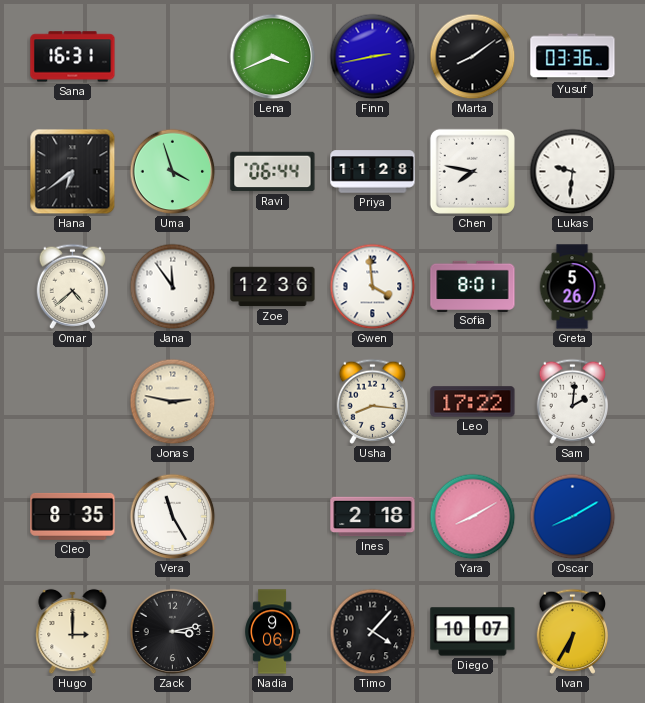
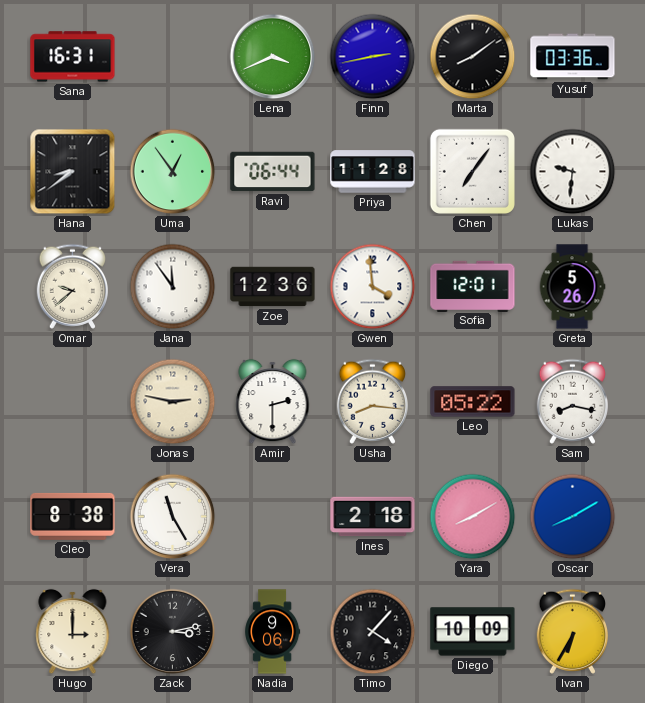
Hana: 6:39 -> 8:39
Uma: 3:57 -> 12:54
Chen: 7:47 -> 7:06
Omar: 4:38 -> 9:38
Sofia: 8:01 -> 12:01
Amir: none -> 2:30
Leo: 17:22 -> 05:22
Sam: 2:01 -> 8:17
Cleo: 8:35 -> 8:38
Diego: 10:07 -> 10:09
